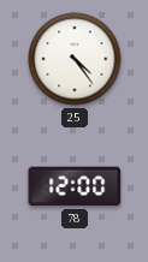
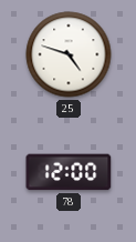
25: 4:24 -> 4:48
